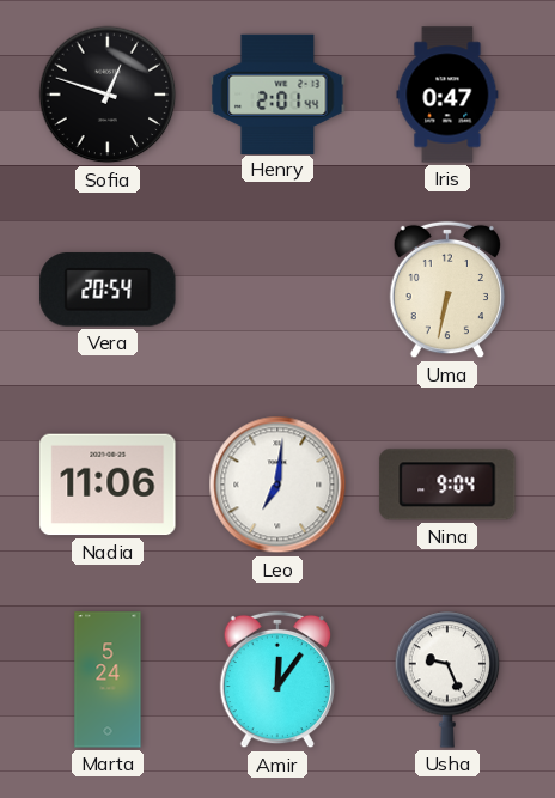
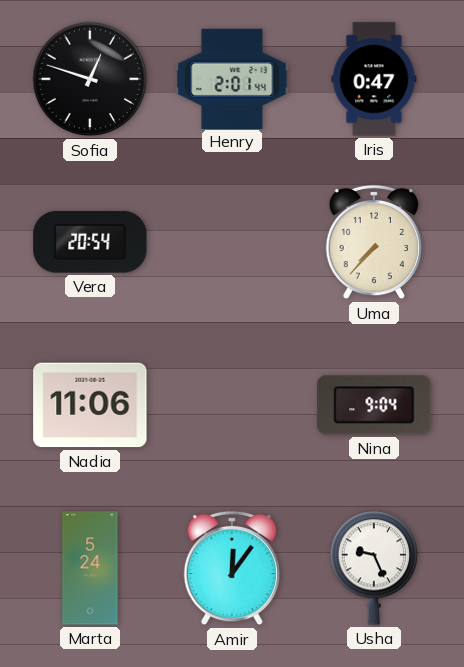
Uma: 6:32 -> 7:37
Leo: 7:01 -> none
